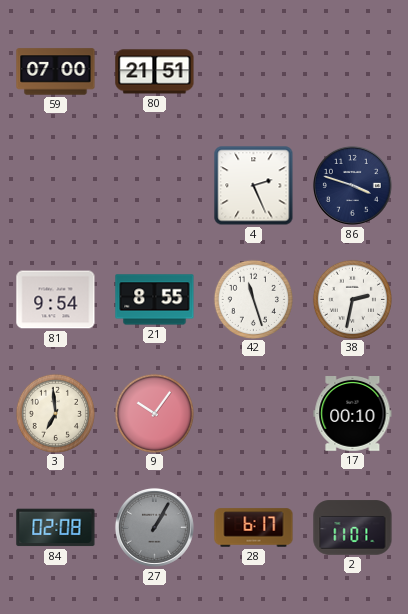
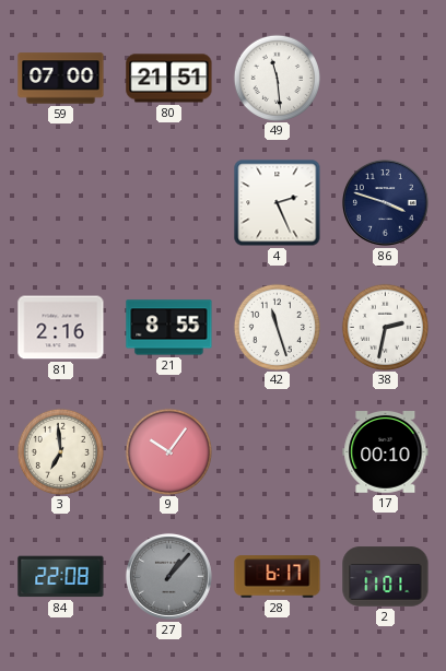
49: none -> 11:29
81: 9:54 -> 2:16
84: 02:08 -> 22:08
27: 1:05 -> 1:07
